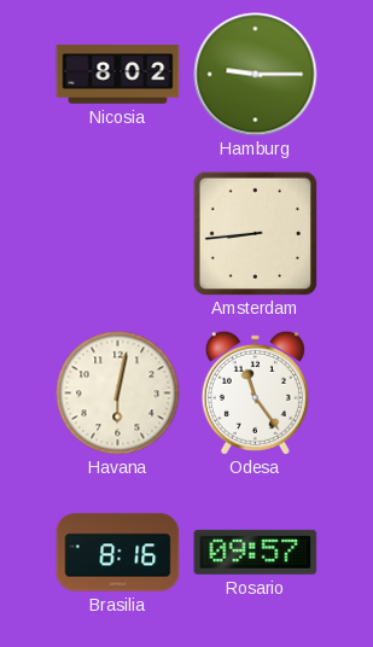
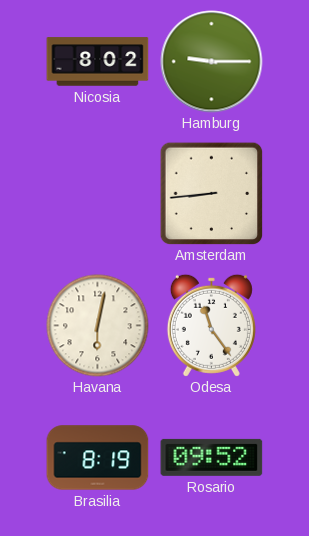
Brasilia: 8:16 -> 8:19
Rosario: 09:57 -> 09:52
